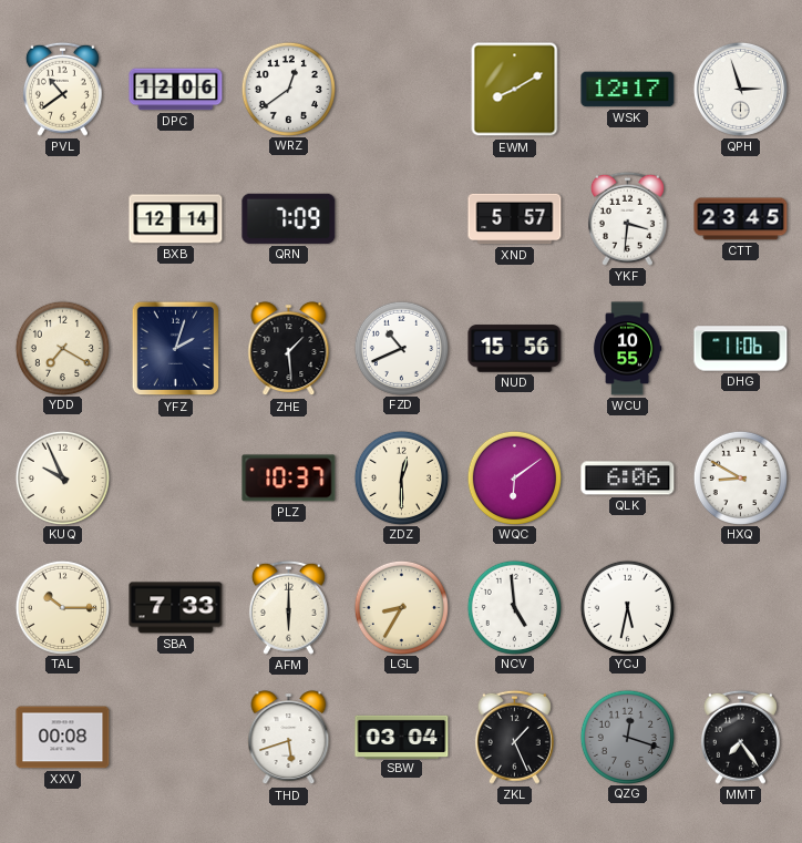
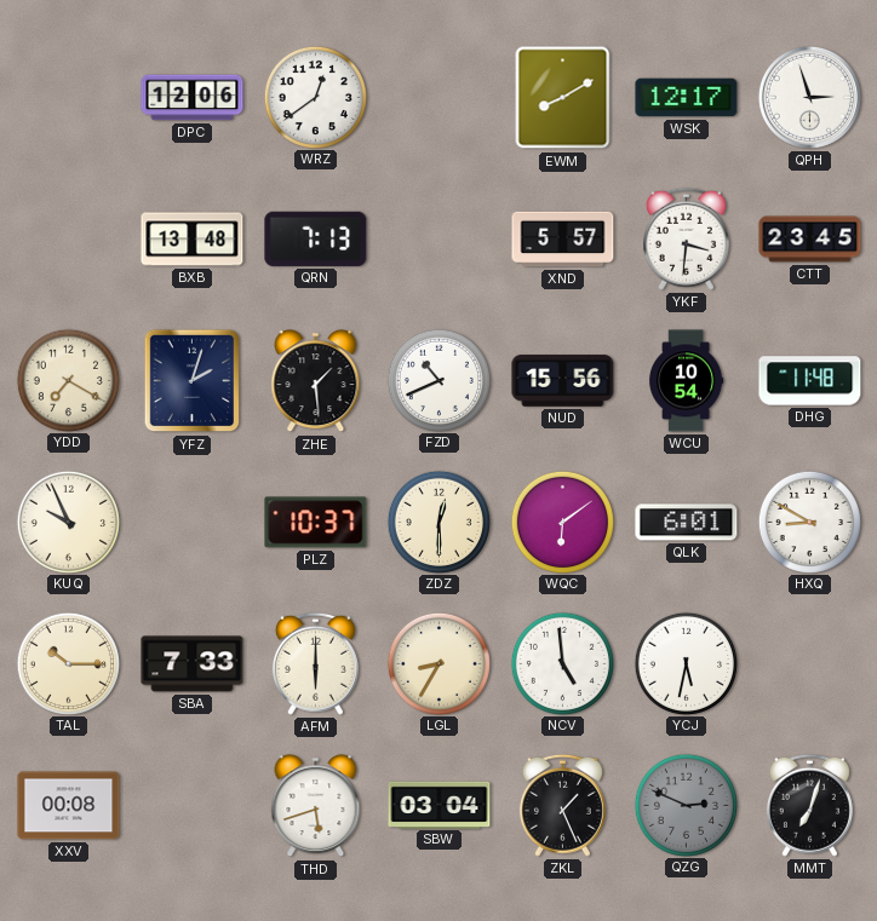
PVL: 10:39 -> none
BXB: 12:14 -> 13:48
QRN: 7:09 -> 7:13
WCU: 10:55 -> 10:54
DHG: 11:06 -> 11:48
QLK: 6:06 -> 6:01
QZG: 12:18 -> 2:49
MMT: 7:24 -> 7:03
